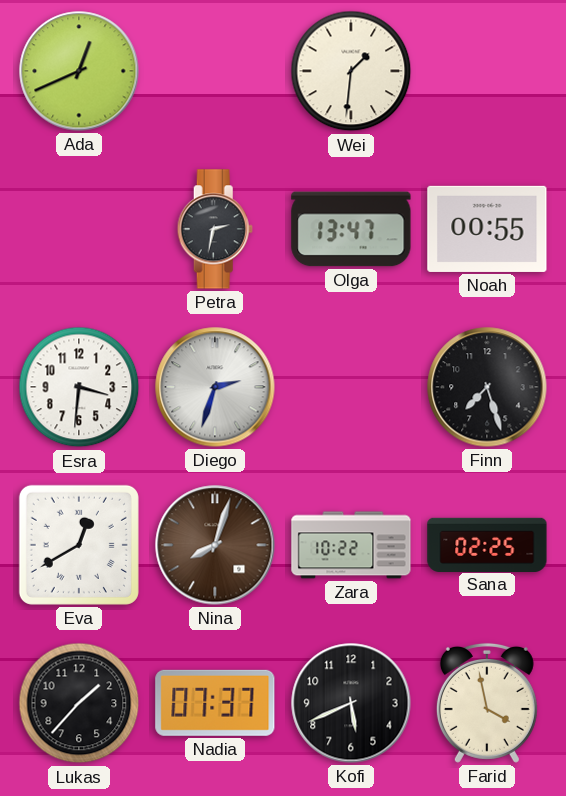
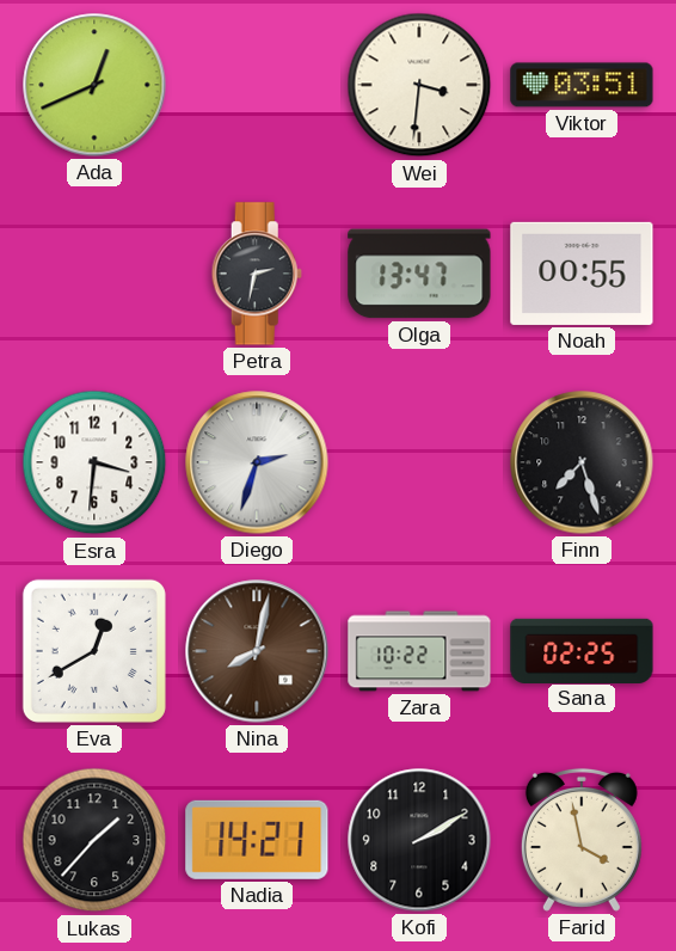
Wei: 1:31 -> 3:31
Viktor: none -> 03:51
Nina: 8:03 -> 8:02
Nadia: 07:37 -> 14:21
Kofi: 5:41 -> 2:10
